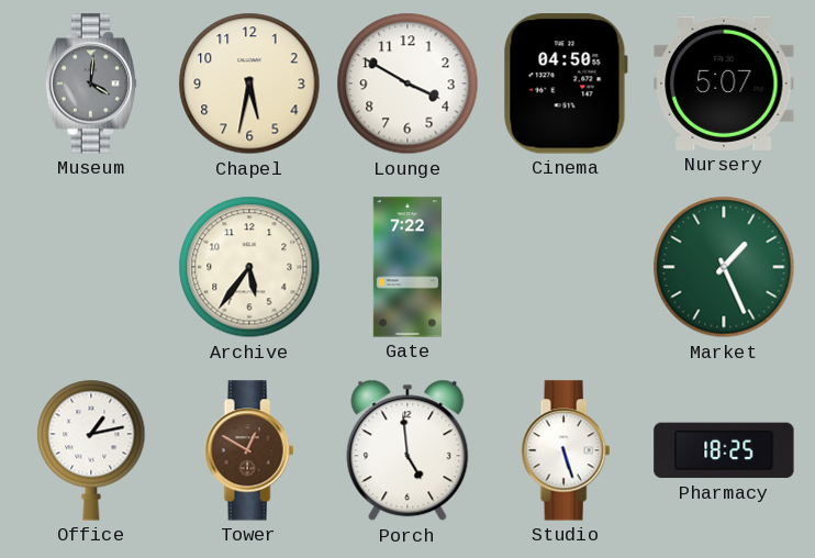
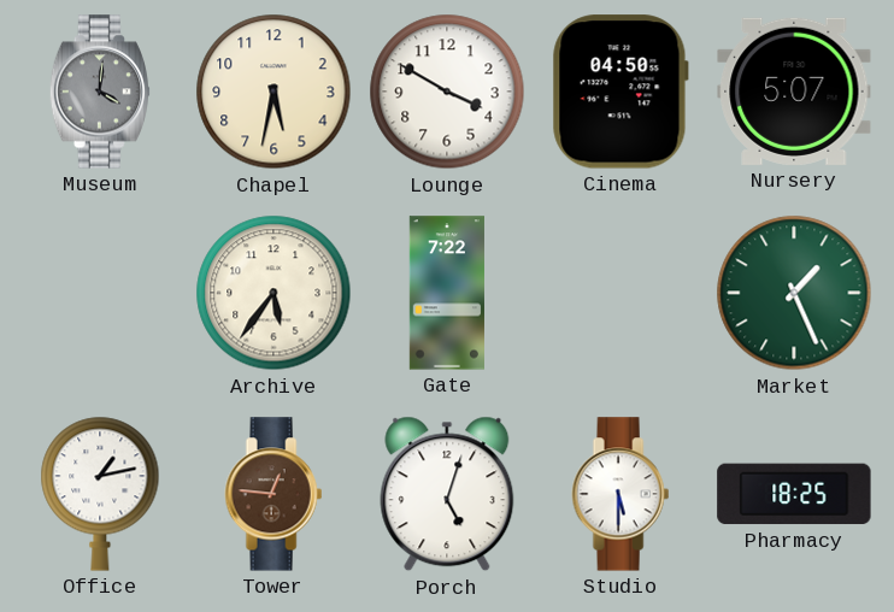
Tower: 12:50 -> 12:46
Porch: 4:59 -> 5:03
Studio: 5:27 -> 5:30
